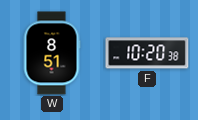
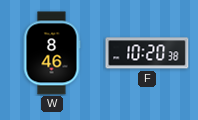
W: 8:51 -> 8:46
